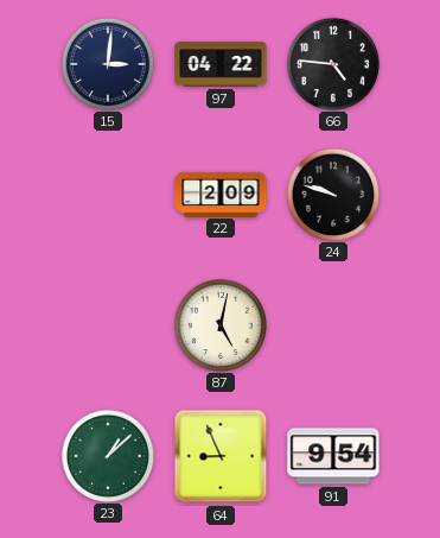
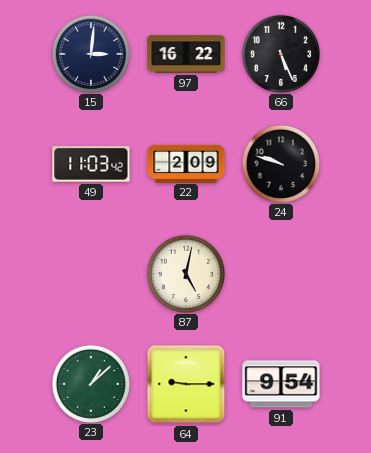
97: 04:22 -> 16:22
66: 4:46 -> 5:26
49: none -> 11:03
64: 8:56 -> 9:15
